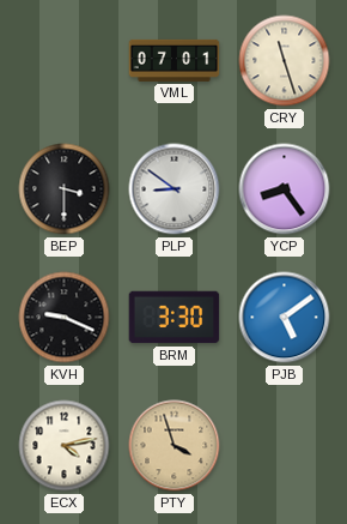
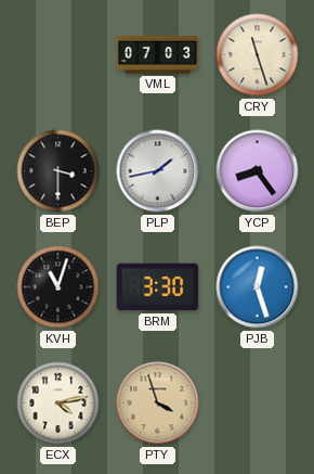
VML: 07:01 -> 07:03
PLP: 8:51 -> 1:43
KVH: 9:19 -> 11:03
PJB: 5:09 -> 12:27
